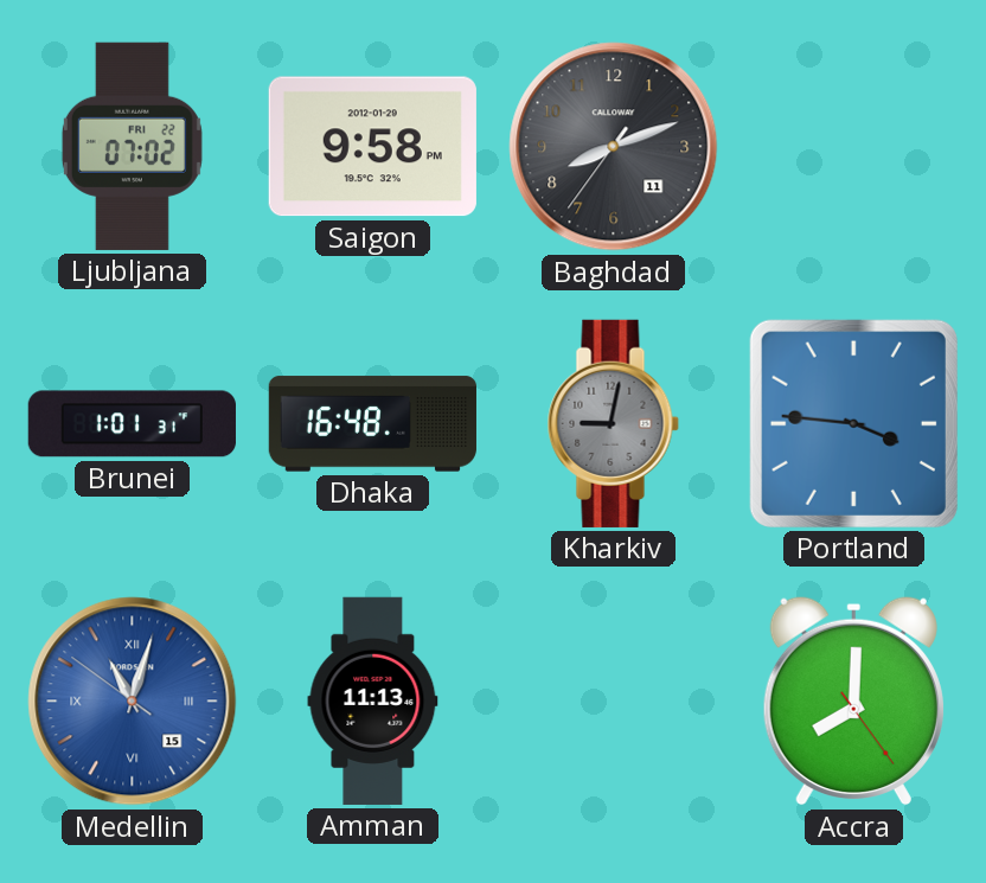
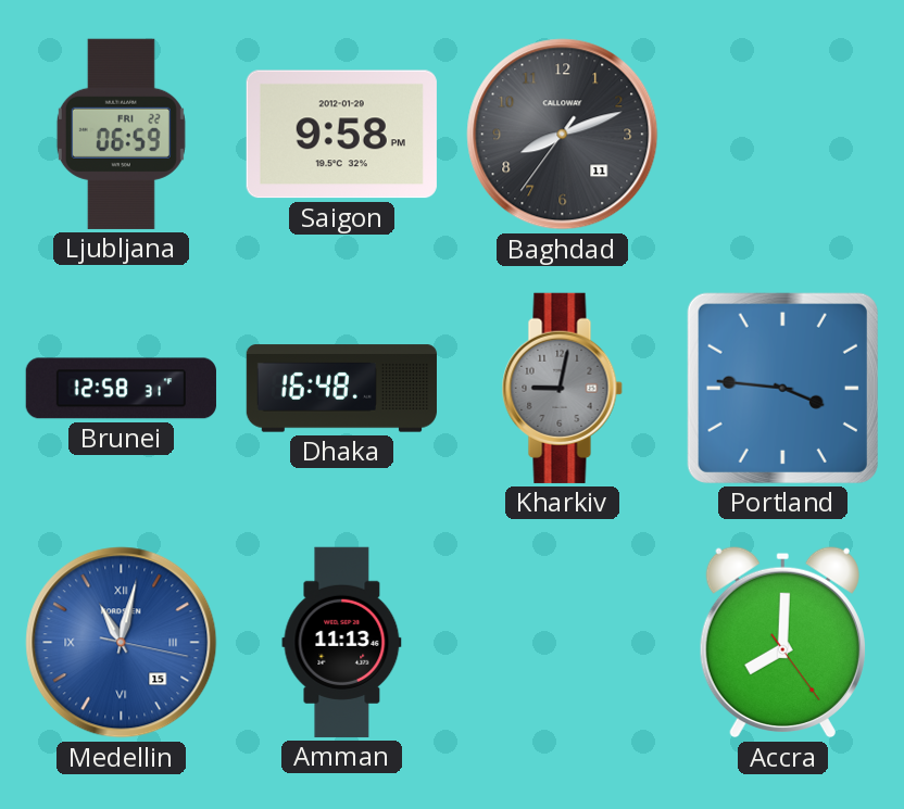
Ljubljana: 07:02 -> 06:59
Brunei: 1:01 -> 12:58
Medellin: 11:02:51 -> 11:02:17
